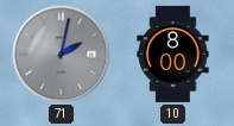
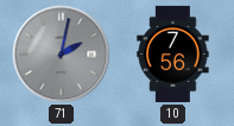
10: 8:00 -> 7:56
